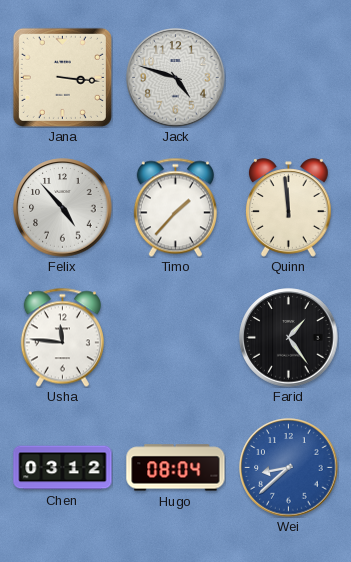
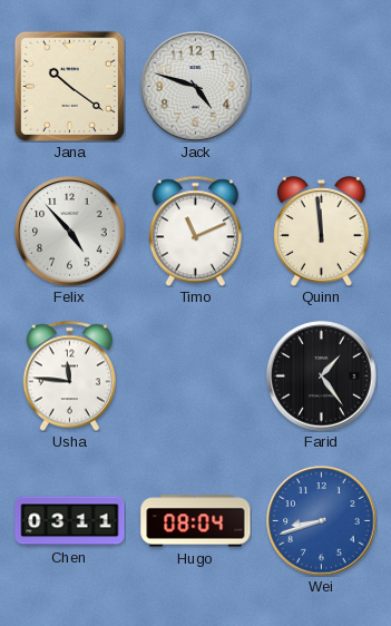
Jana: 3:16 -> 10:21
Timo: 1:37 -> 11:11
Chen: 03:12 -> 03:11
Wei: 8:38 -> 8:42
